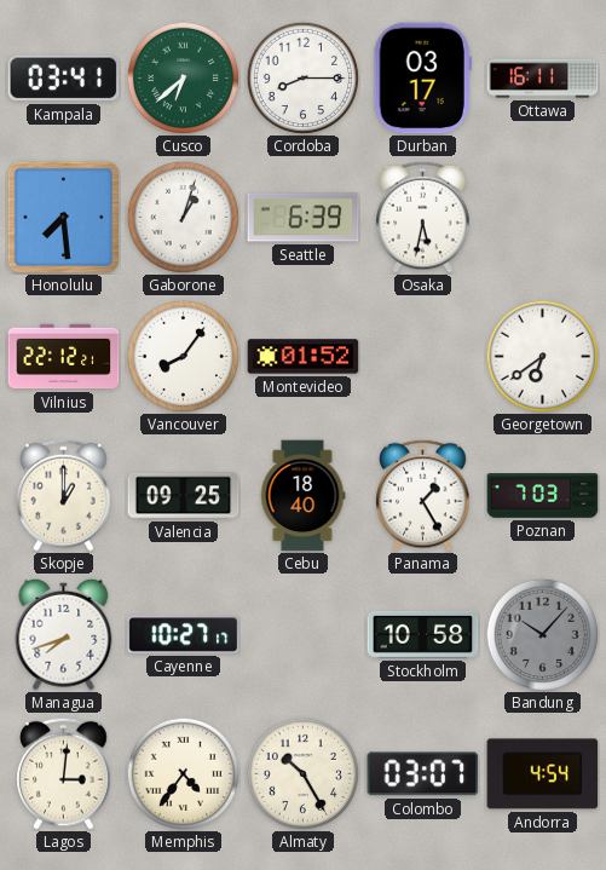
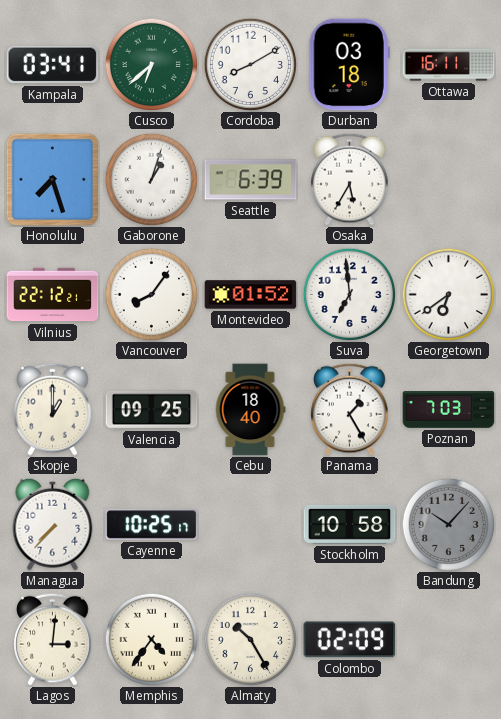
Cordoba: 8:15 -> 8:10
Durban: 03:17 -> 03:18
Honolulu: 7:29 -> 7:27
Osaka: 5:32 -> 5:35
Suva: none -> 6:59
Managua: 7:42 -> 7:37
Cayenne: 10:27 -> 10:25
Colombo: 03:07 -> 02:09
Andorra: 4:54 -> none
